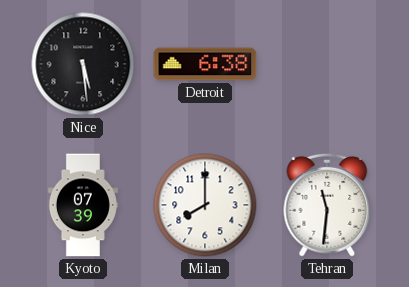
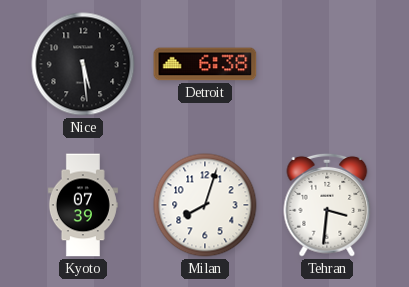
Milan: 8:00 -> 8:03
Tehran: 11:31 -> 3:31
